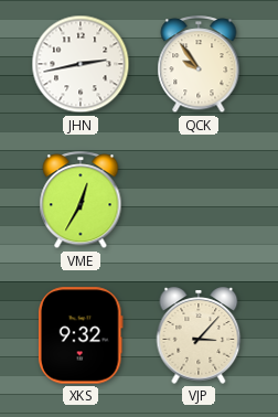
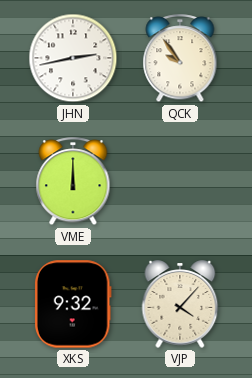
VME: 12:35 -> 12:00
VJP: 3:07 -> 4:07
